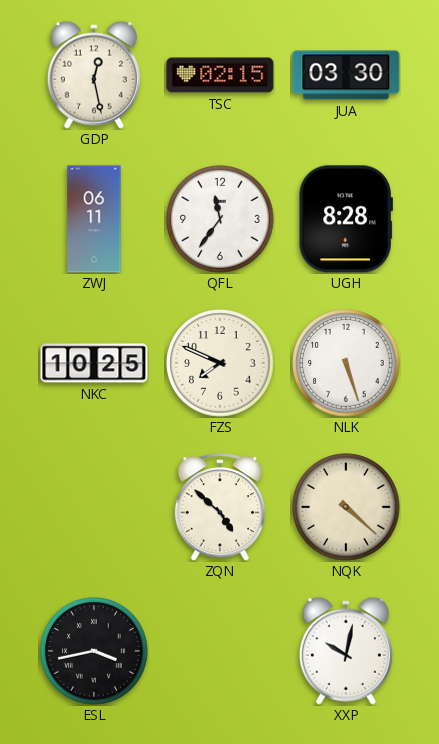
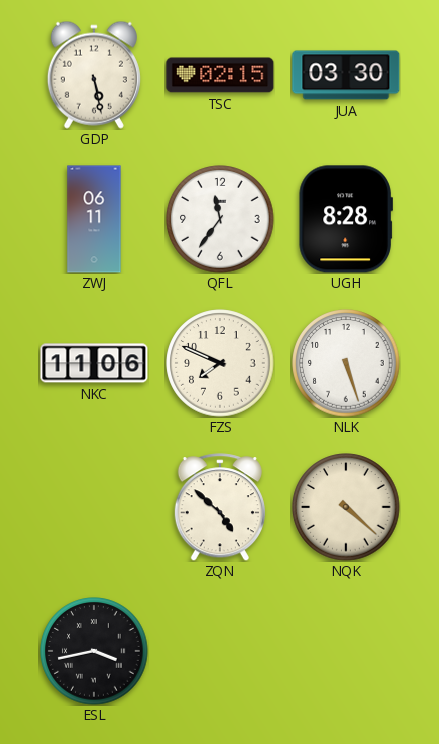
GDP: 12:28 -> 5:28
NKC: 10:25 -> 11:06
XXP: 10:02 -> none
